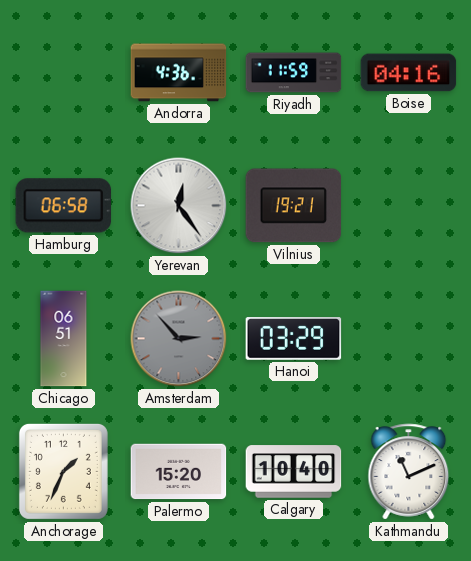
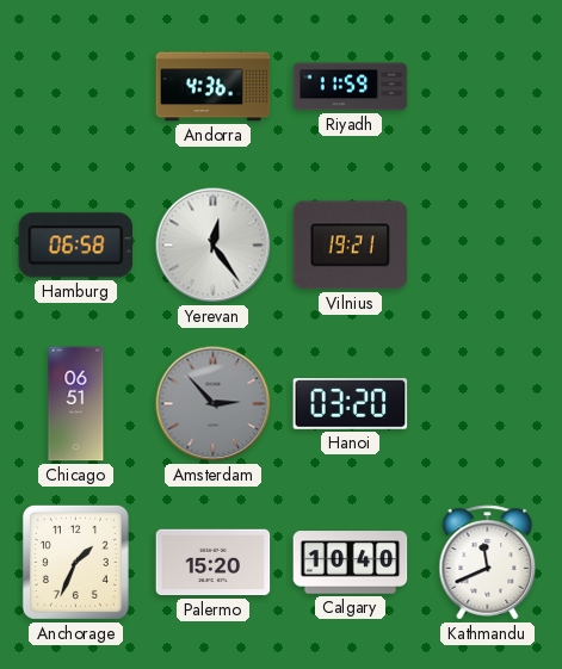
Boise: 04:16 -> none
Hanoi: 03:29 -> 03:20
Kathmandu: 11:11 -> 11:41
